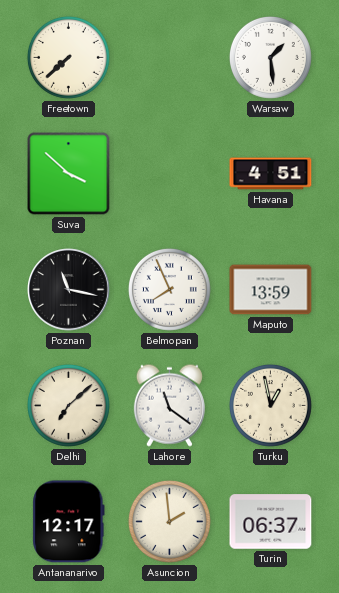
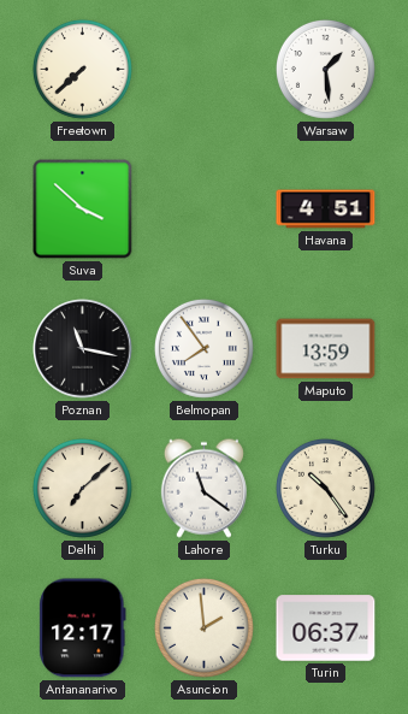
Belmopan: 7:56 -> 7:54
Turku: 12:58 -> 10:24
